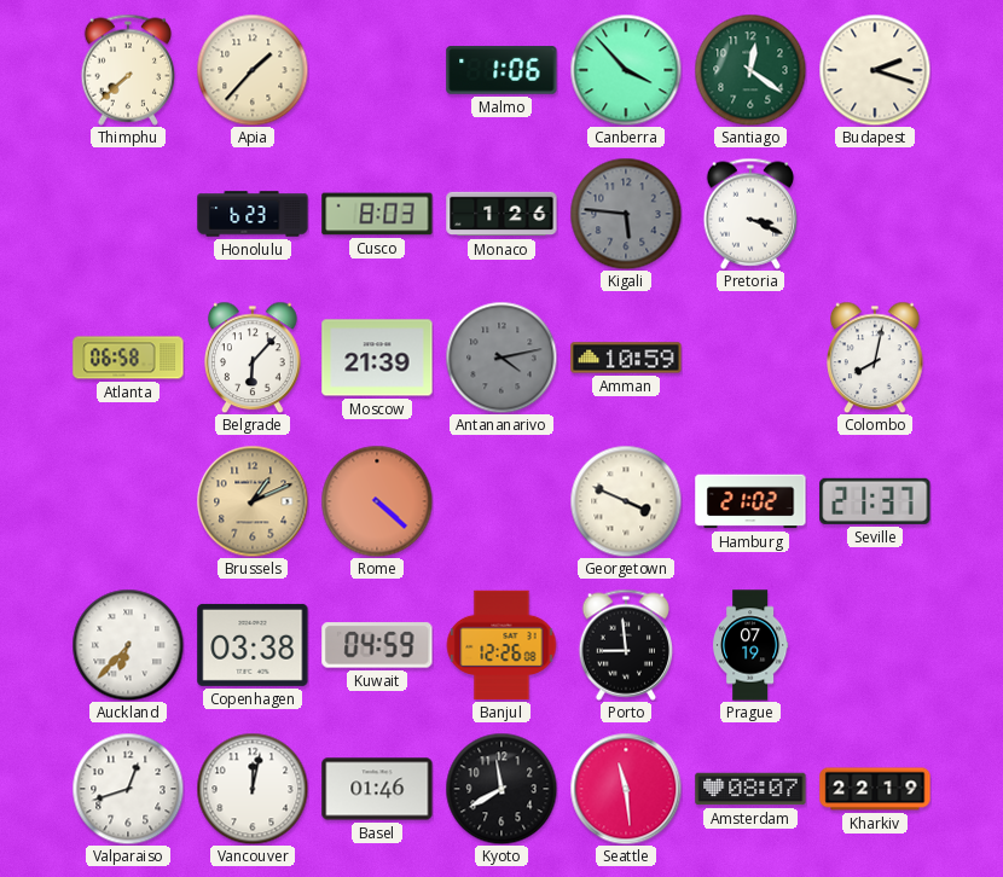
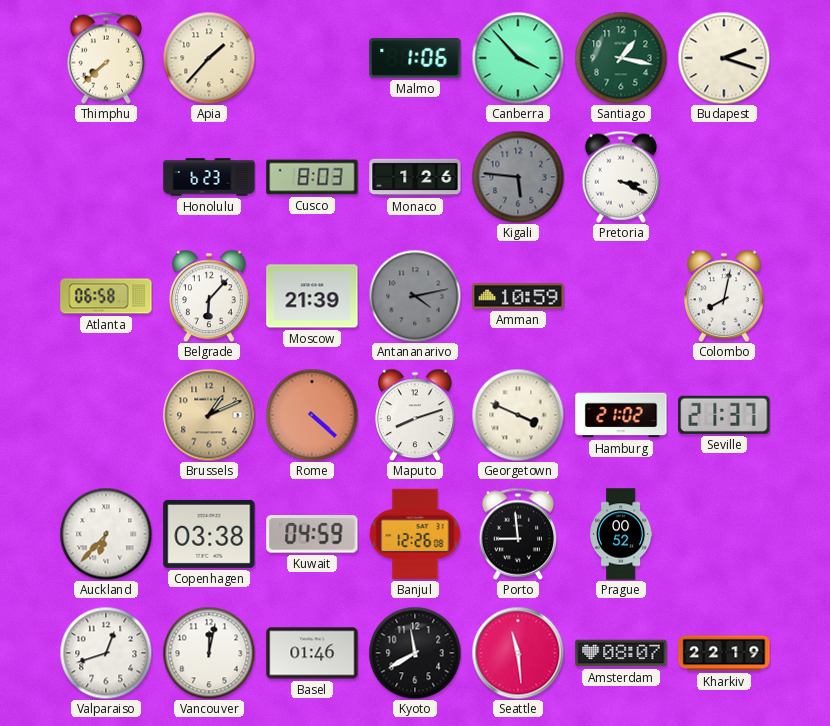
Santiago: 12:21 -> 1:17
Maputo: none -> 8:12
Prague: 07:19 -> 00:52
